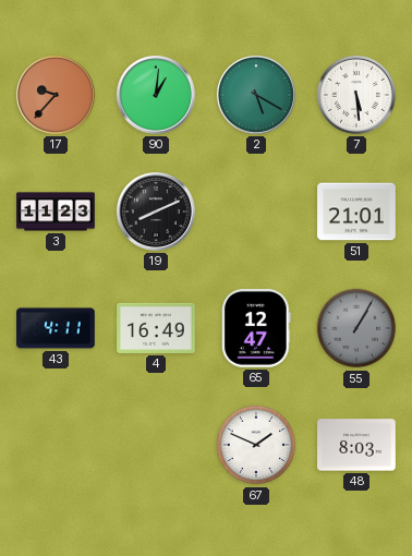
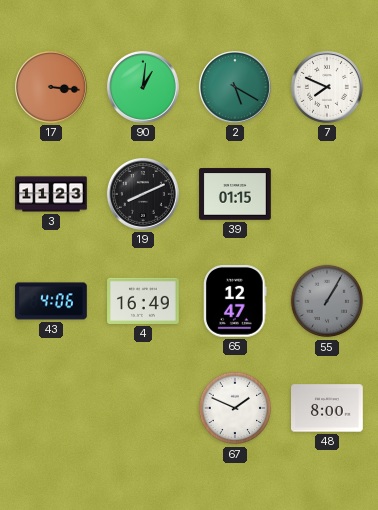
17: 9:37 -> 3:16
7: 5:29 -> 7:49
39: none -> 01:15
51: 21:01 -> none
43: 4:11 -> 4:06
48: 8:03 -> 8:00
